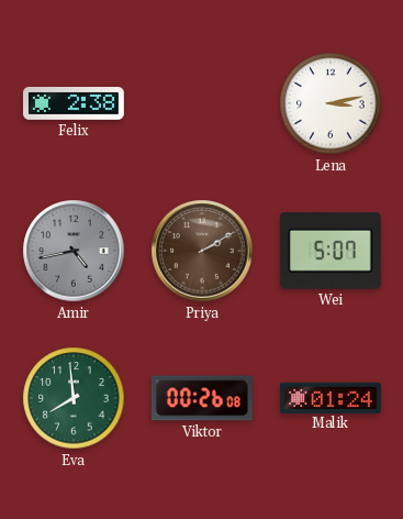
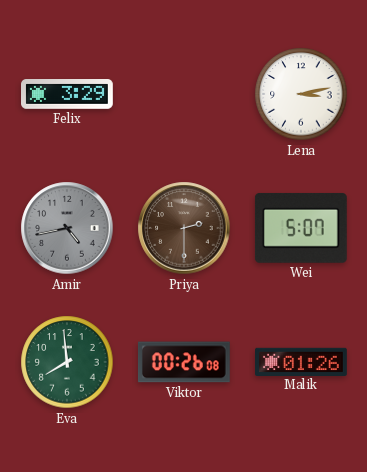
Felix: 2:38 -> 3:29
Priya: 2:10 -> 2:30
Malik: 01:24 -> 01:26
